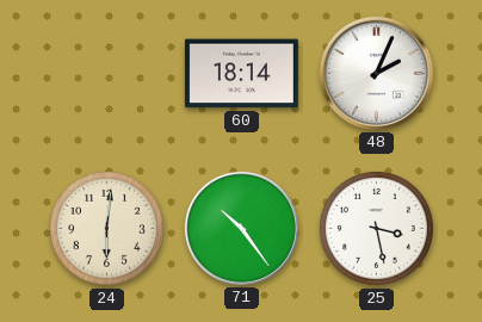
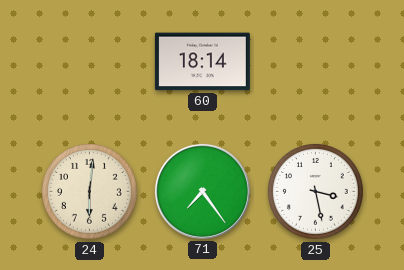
48: 2:04 -> none
71: 10:24 -> 7:24
